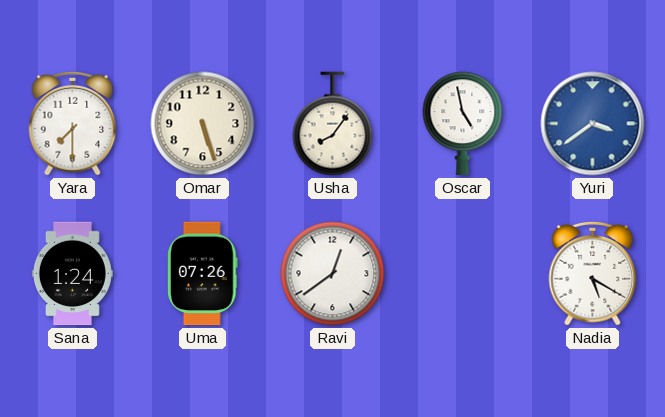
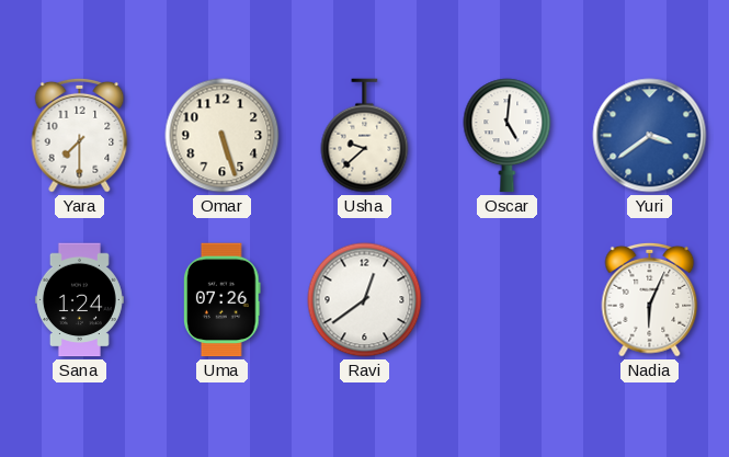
Usha: 8:06 -> 9:38
Oscar: 4:58 -> 5:01
Nadia: 5:20 -> 6:04
